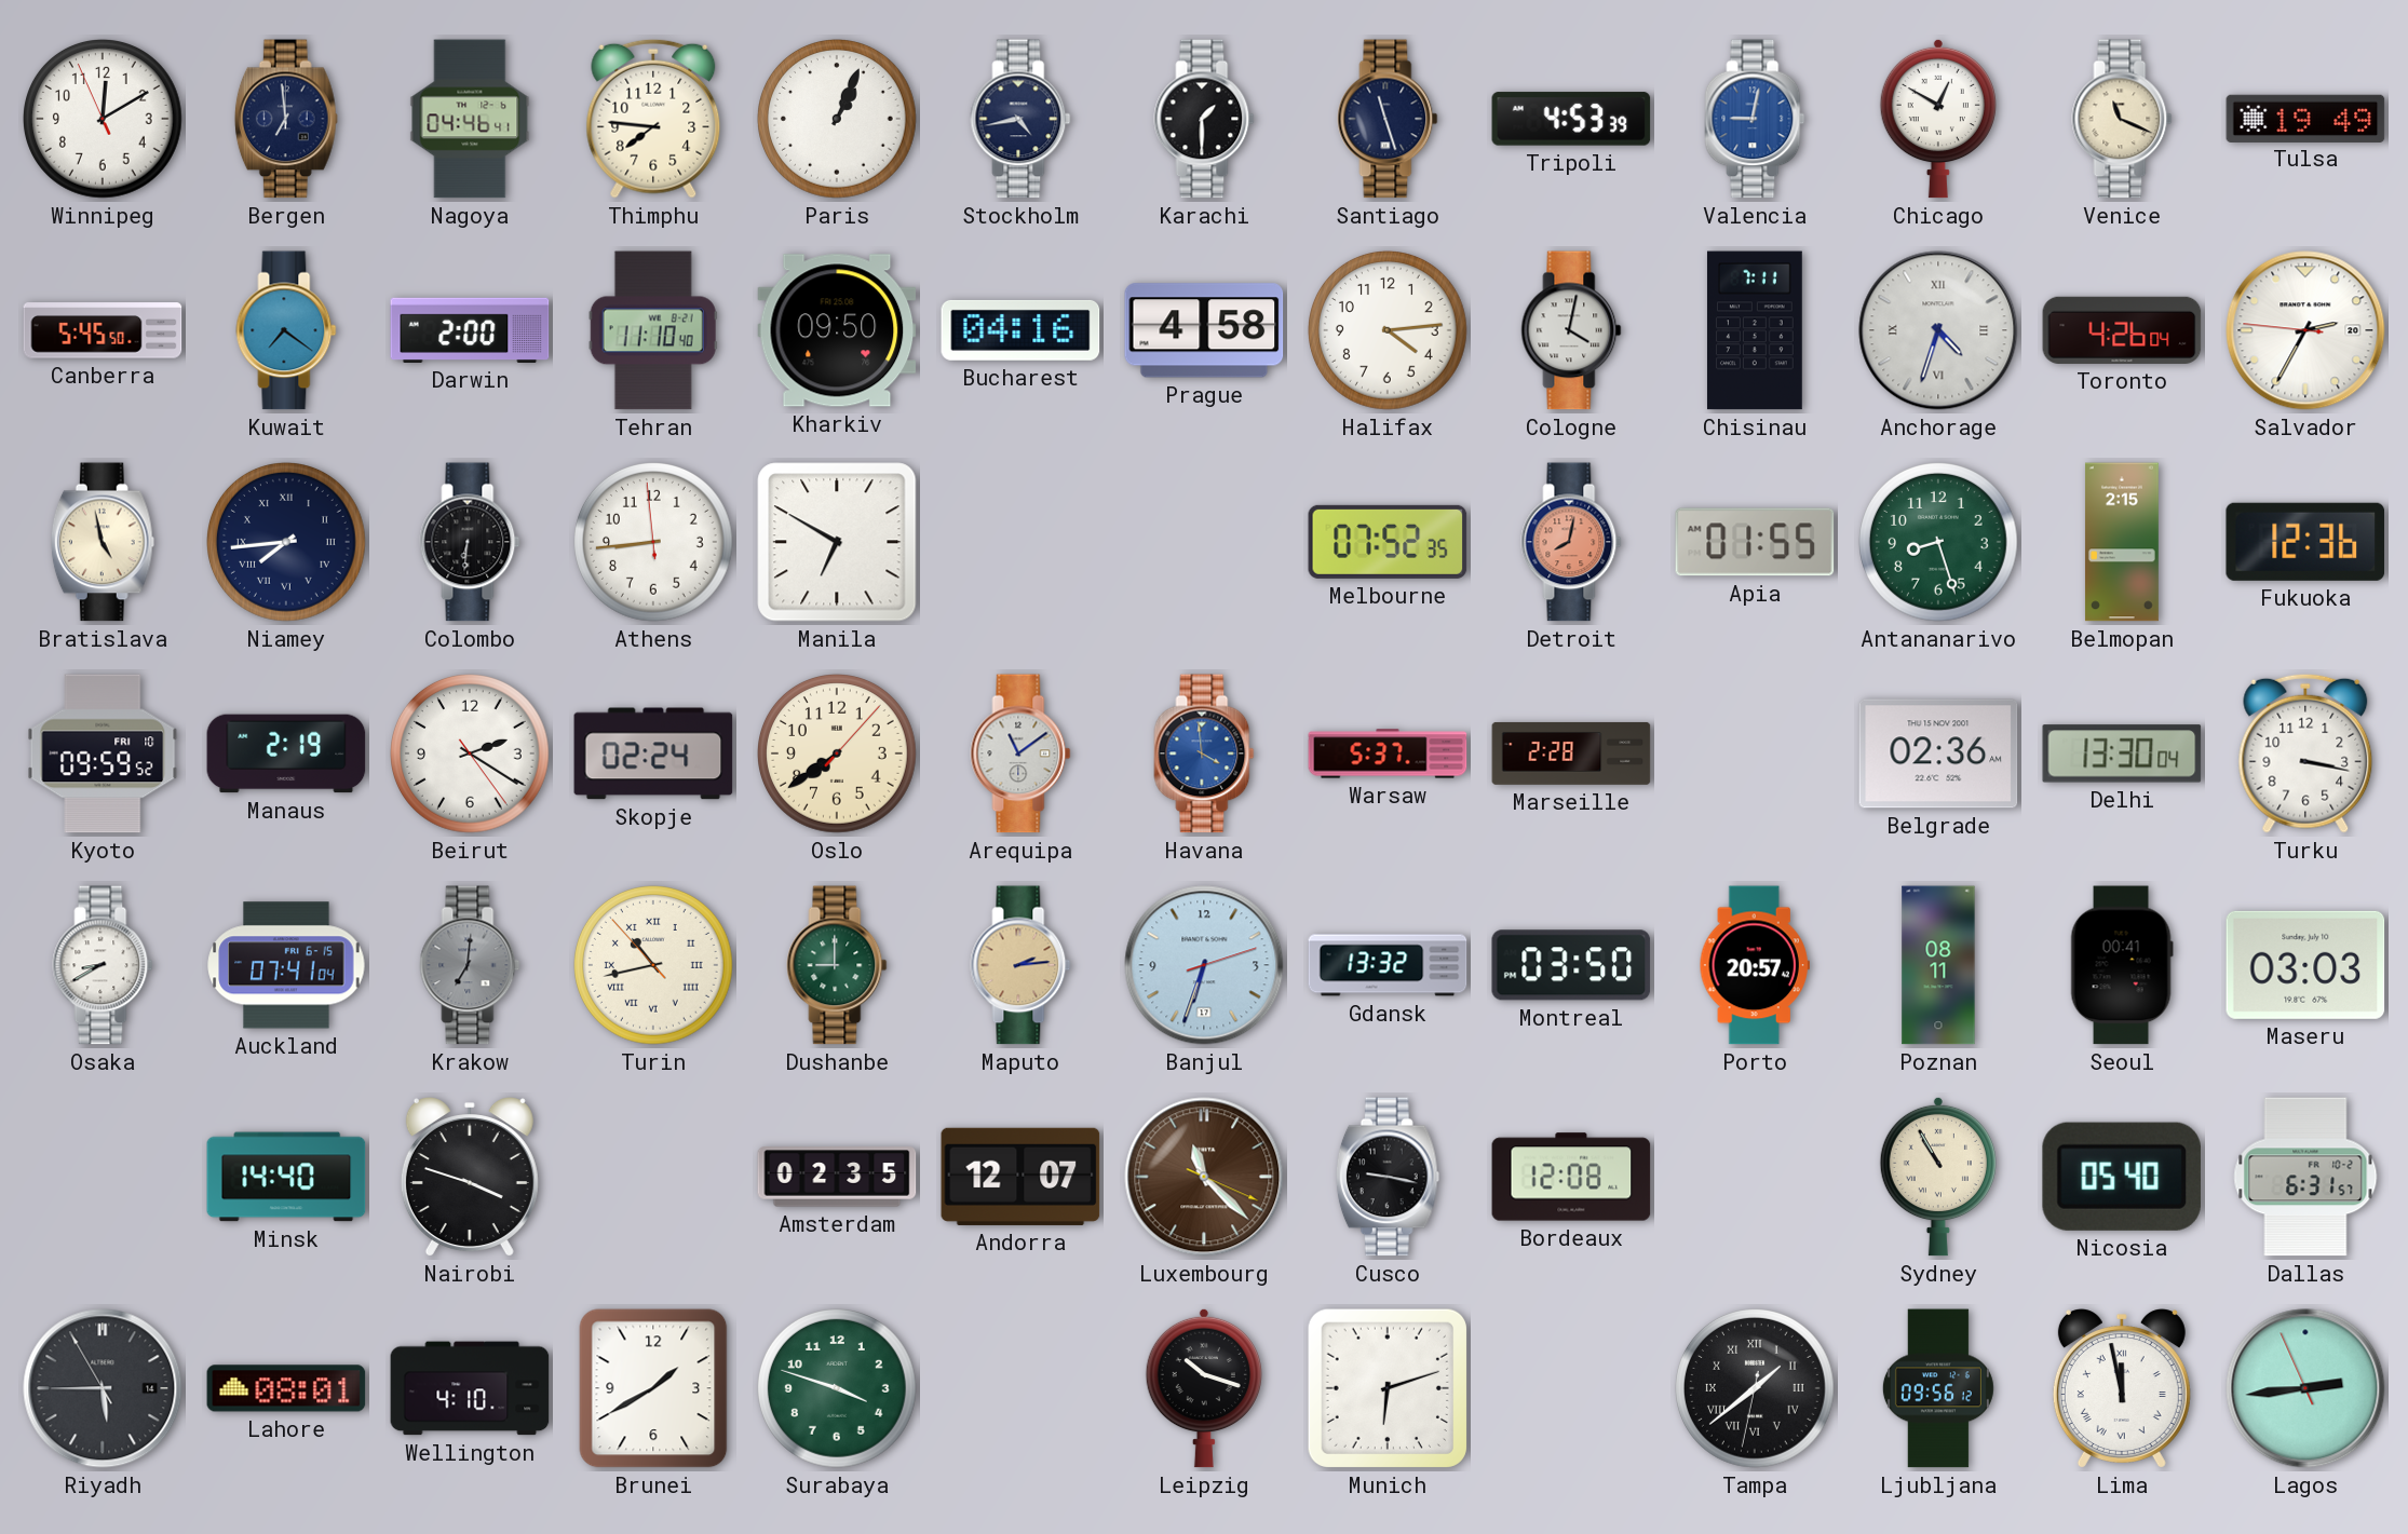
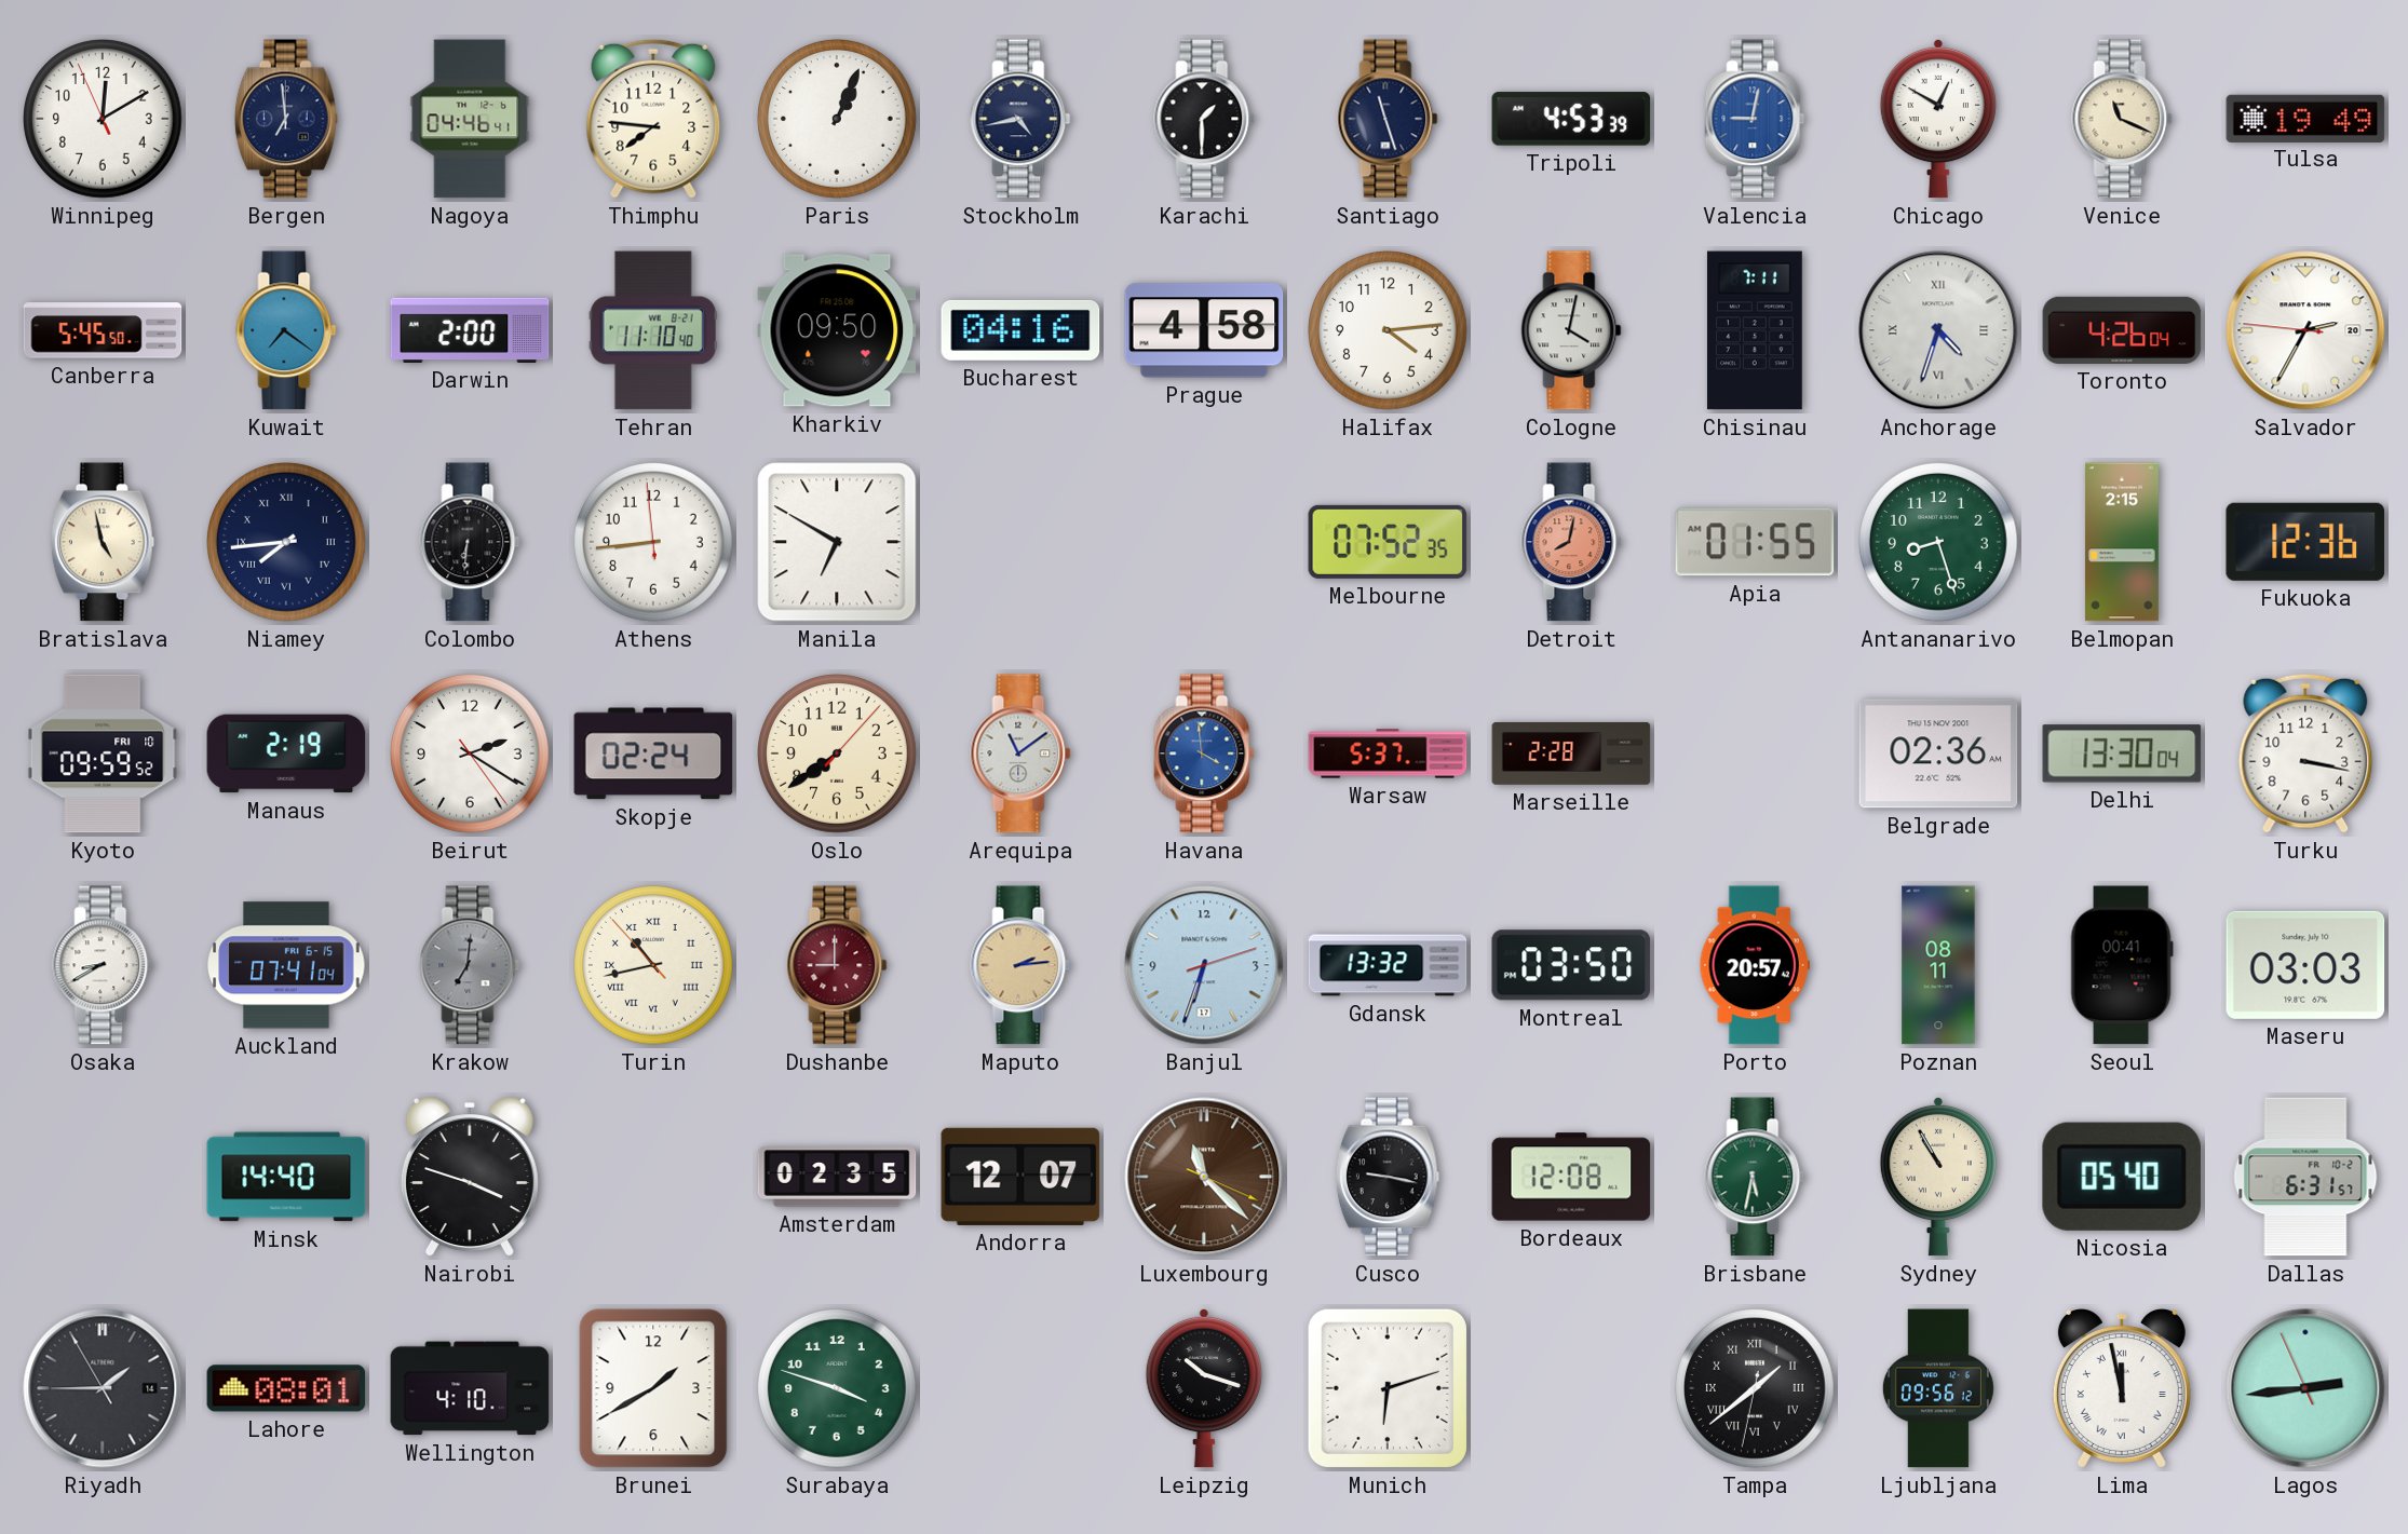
Dushanbe dial: green -> burgundy
Brisbane: none -> 5:32
Riyadh: 5:44 -> 1:44
